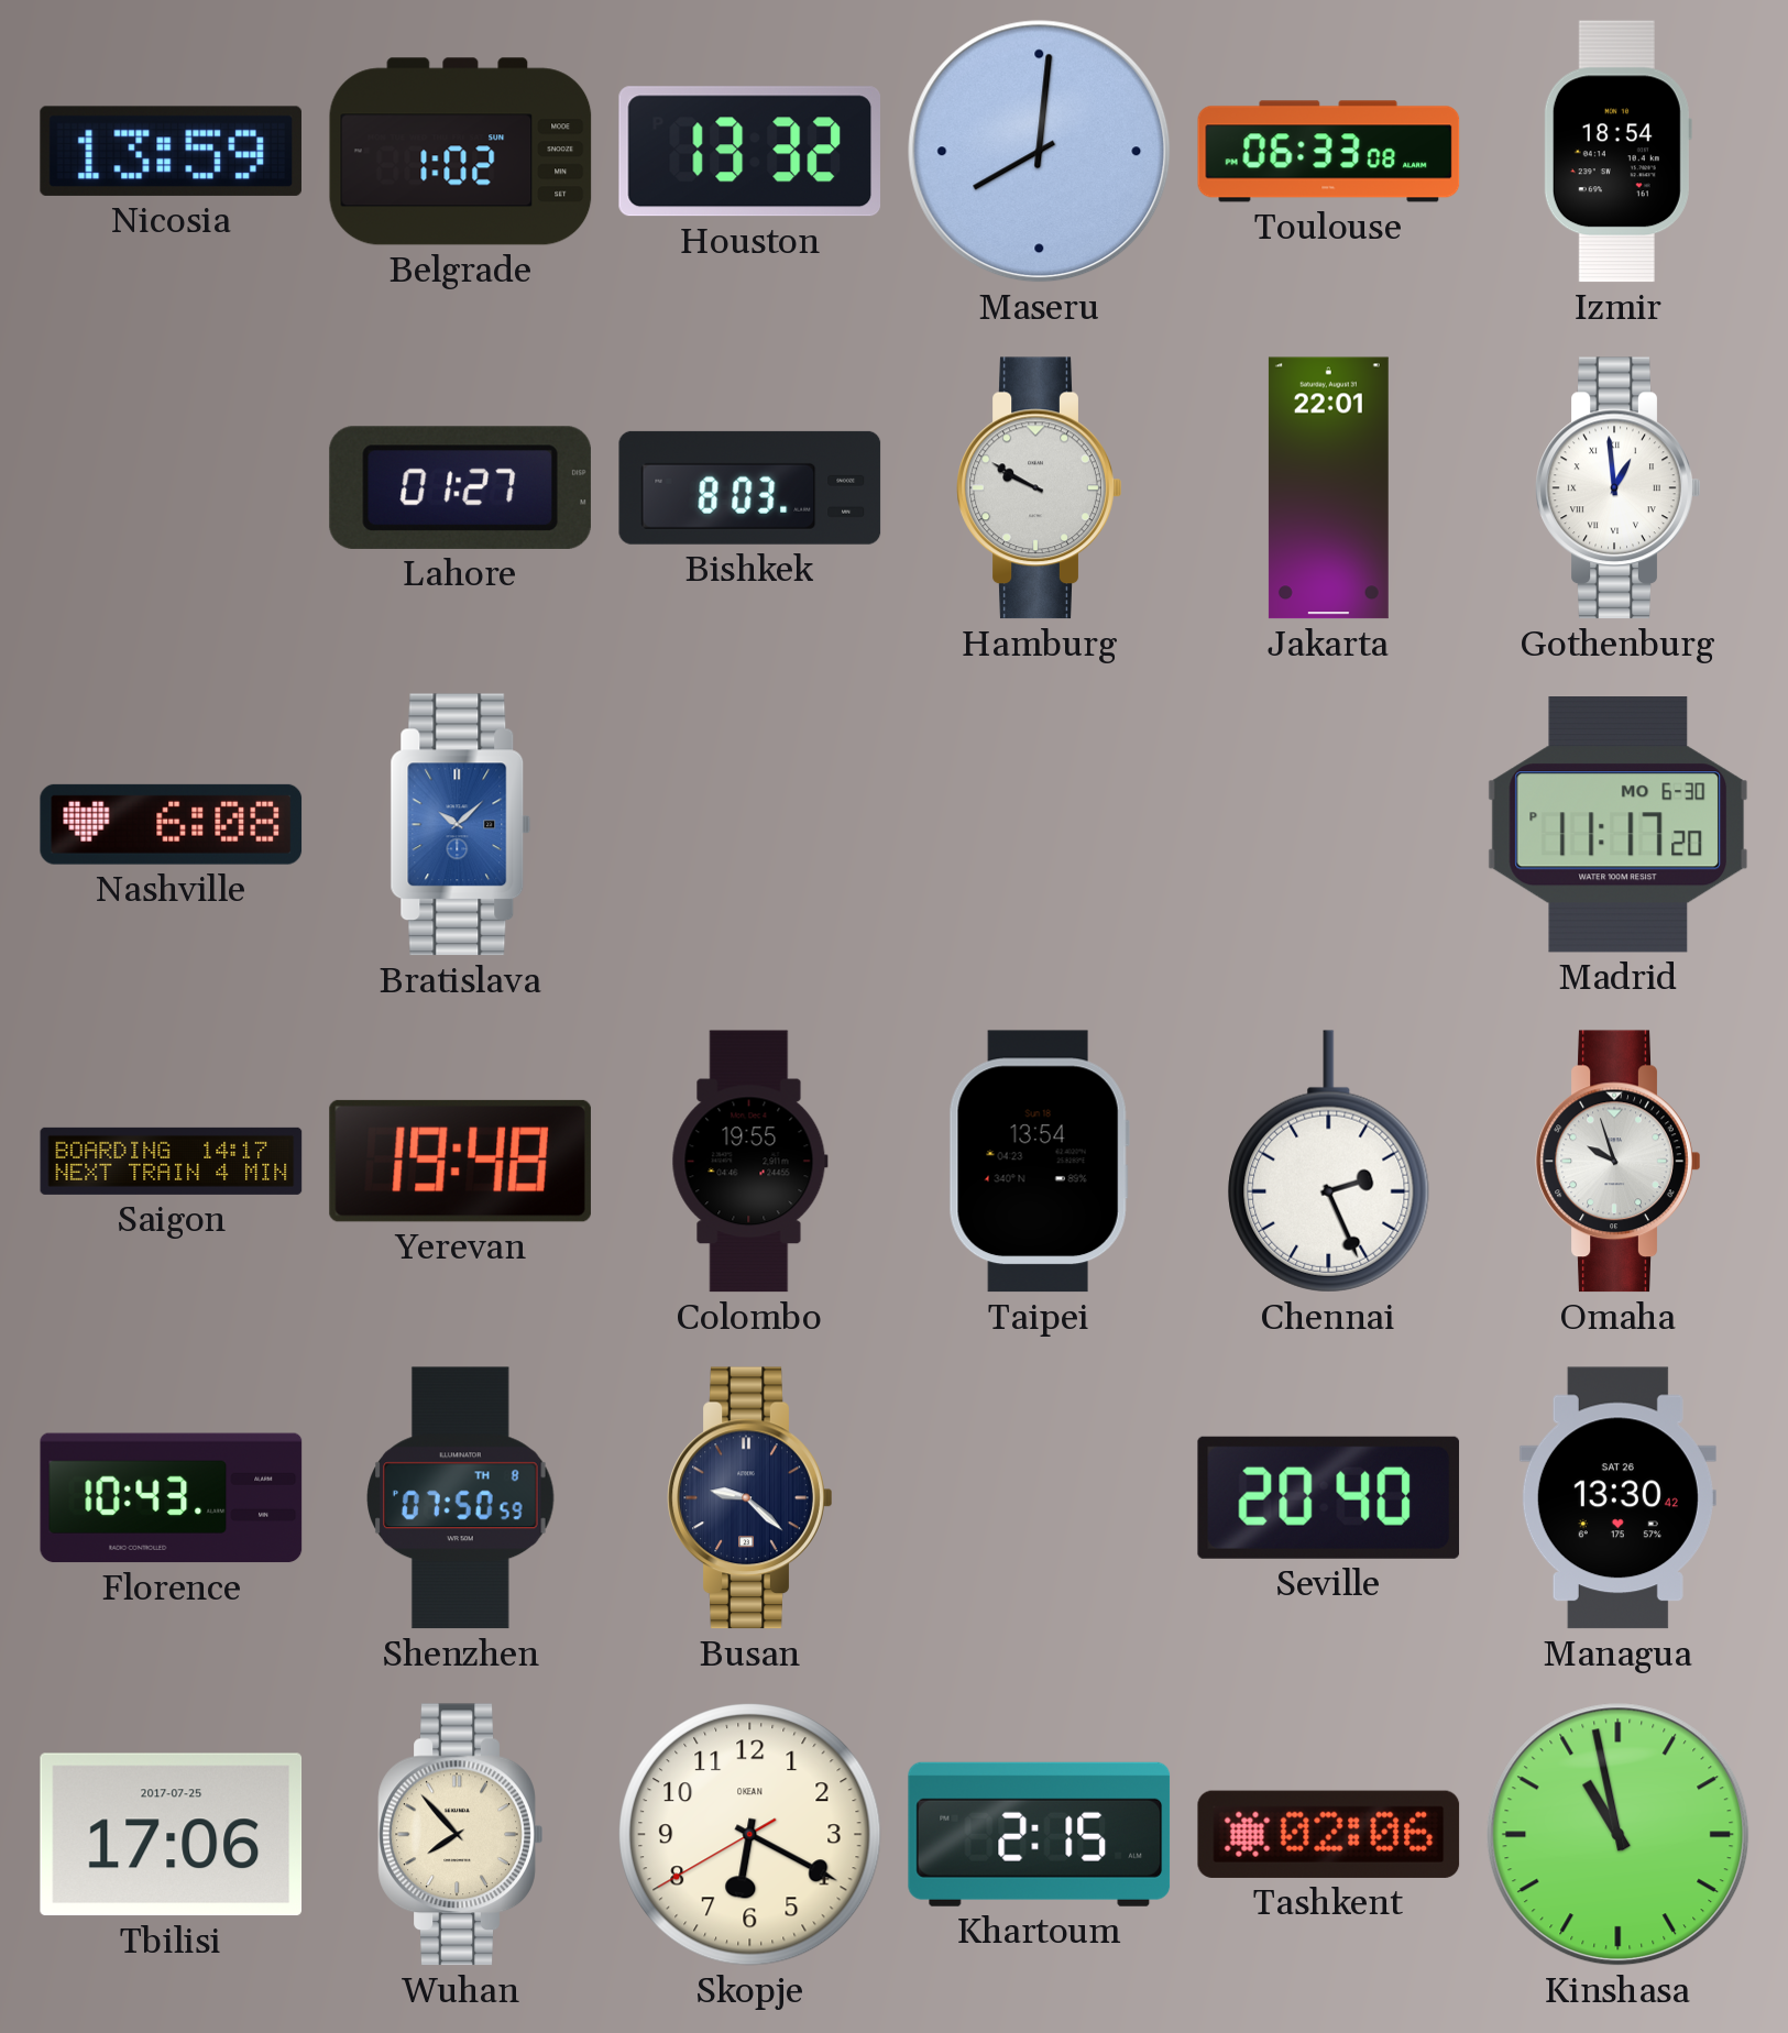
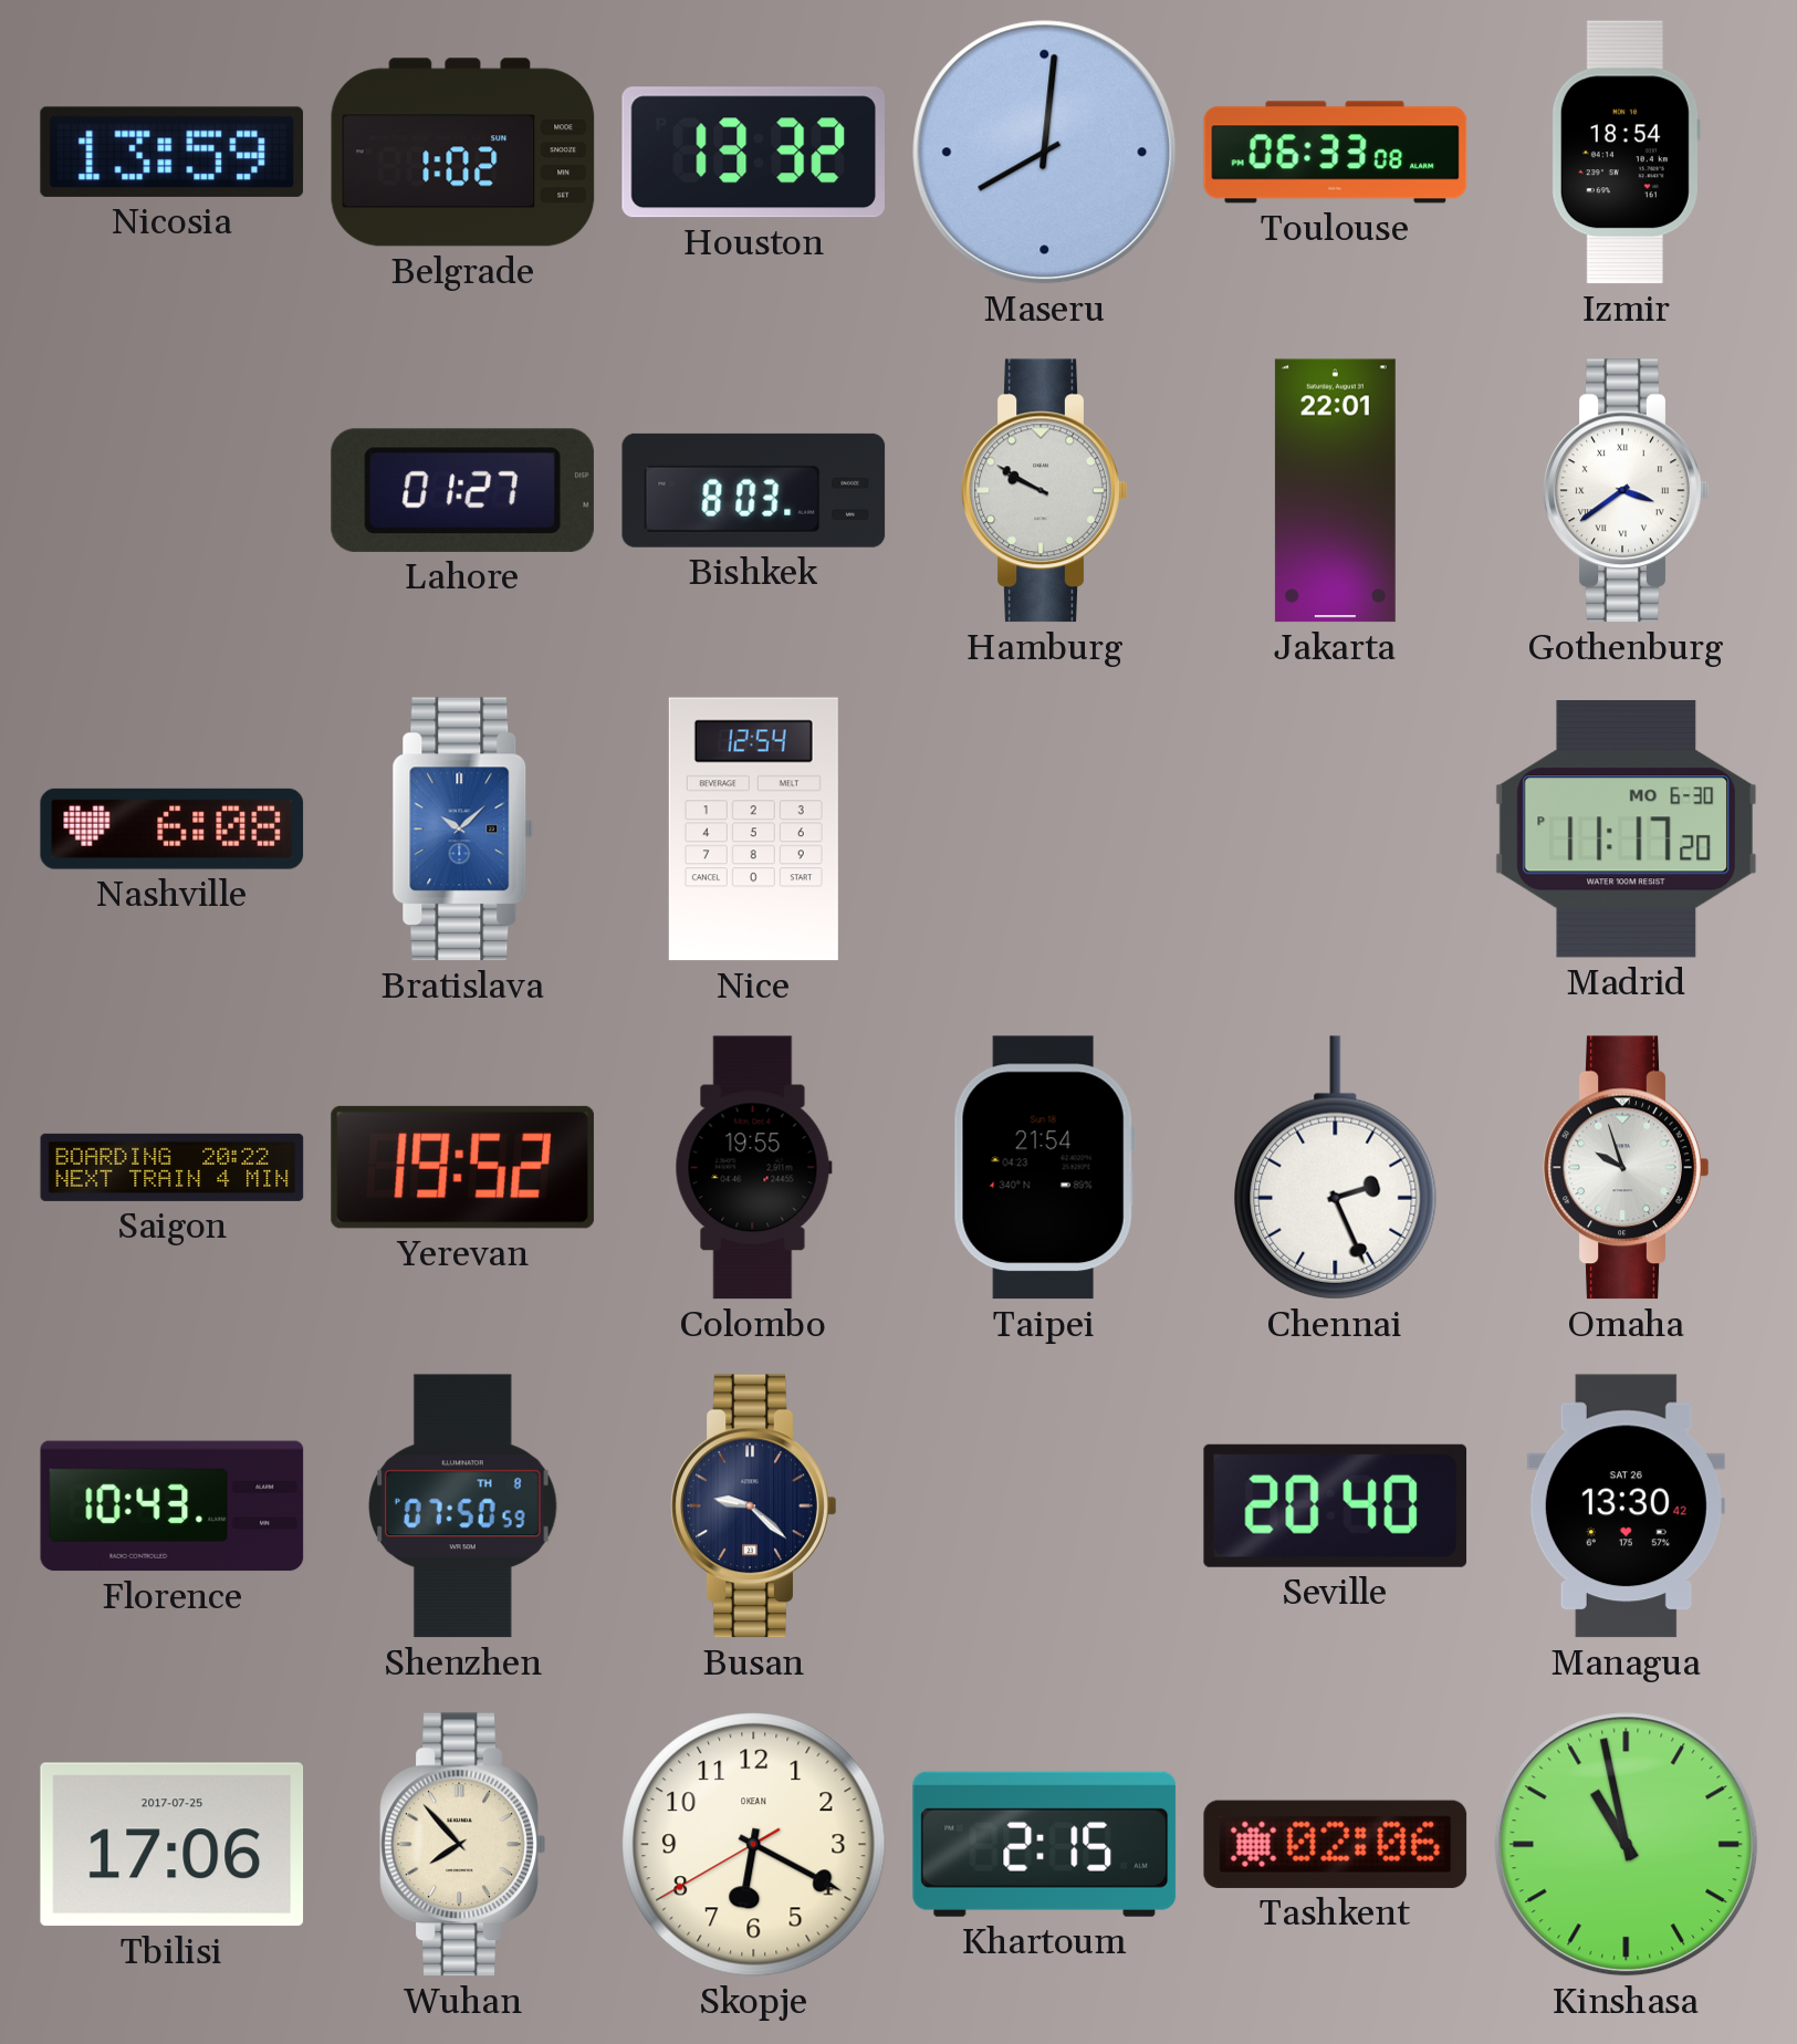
Gothenburg: 12:59 -> 3:39
Nice: none -> 12:54
Saigon: 14:17 -> 20:22
Yerevan: 19:48 -> 19:52
Taipei: 13:54 -> 21:54
